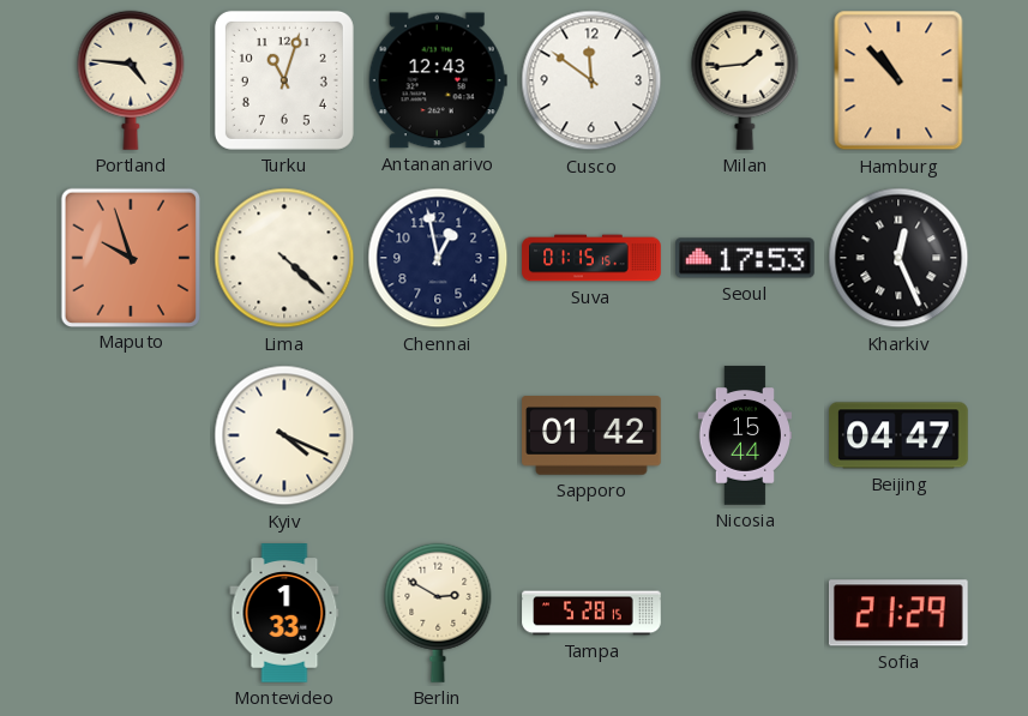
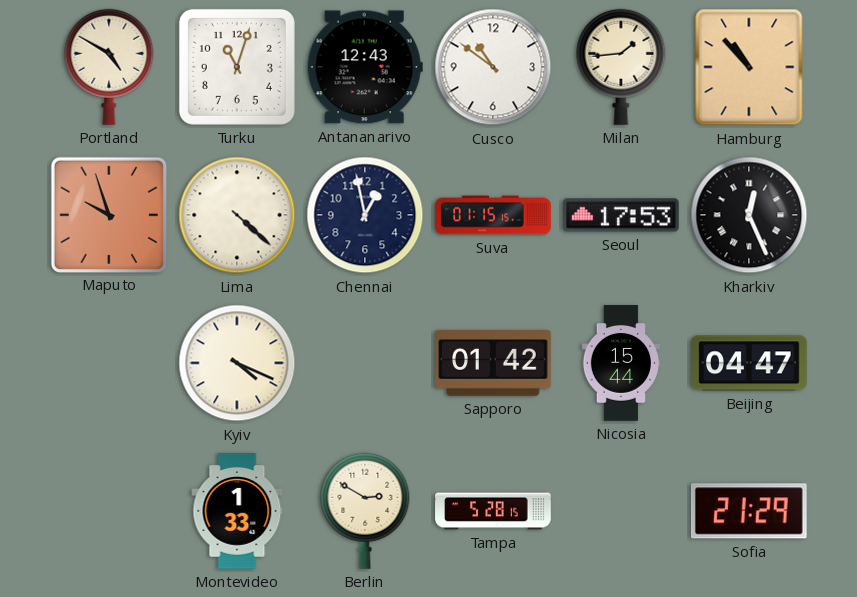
Portland: 4:46 -> 4:50
Cusco: 11:51 -> 10:51
